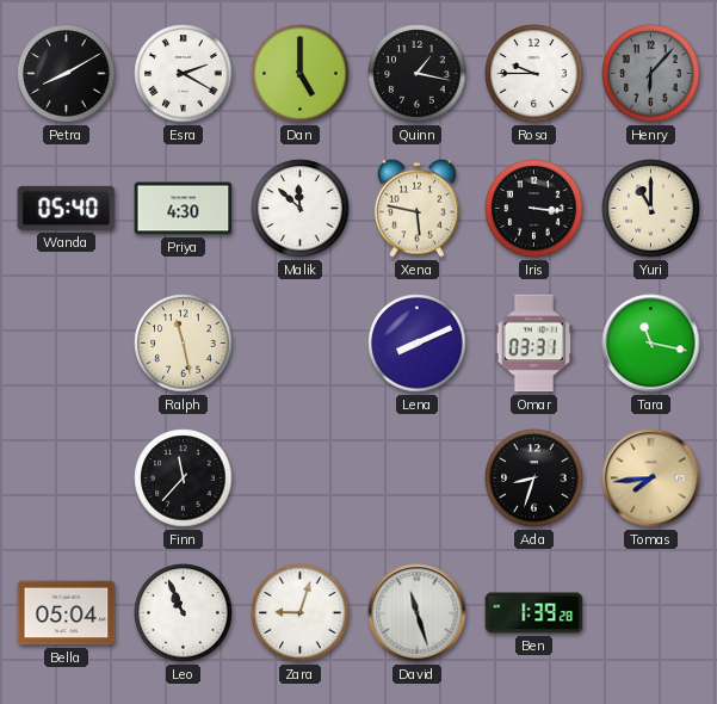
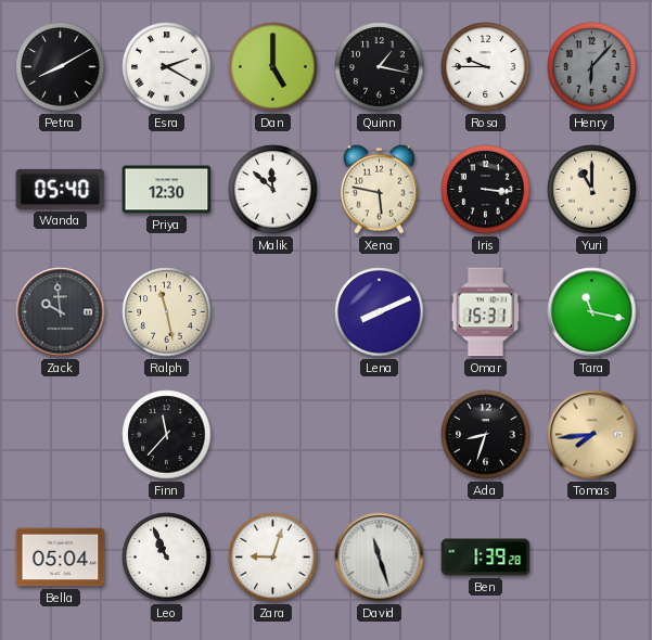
Priya: 4:30 -> 12:30
Zack: none -> 9:59
Omar: 03:31 -> 15:31
